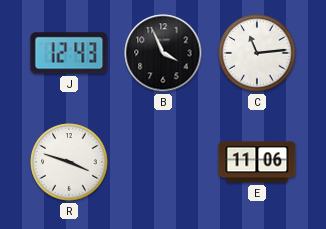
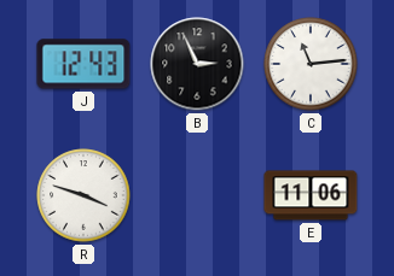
B: 3:56 -> 2:56
